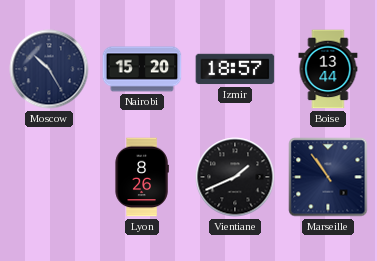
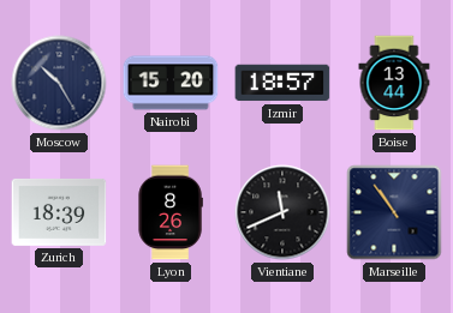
Zurich: none -> 18:39
Vientiane: 1:41 -> 11:41
